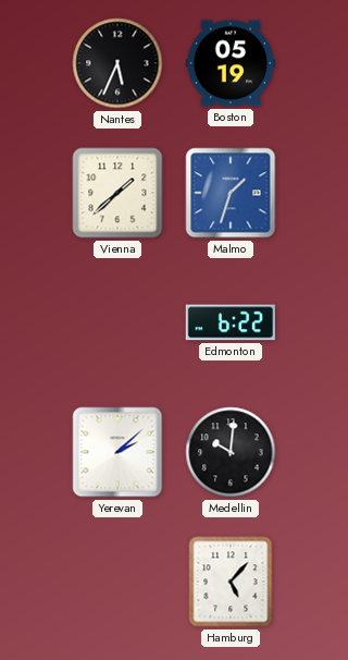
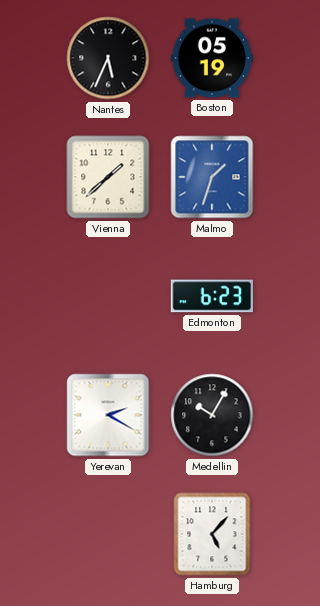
Edmonton: 6:22 -> 6:23
Yerevan: 2:08 -> 2:20
Medellin: 10:01 -> 10:05
